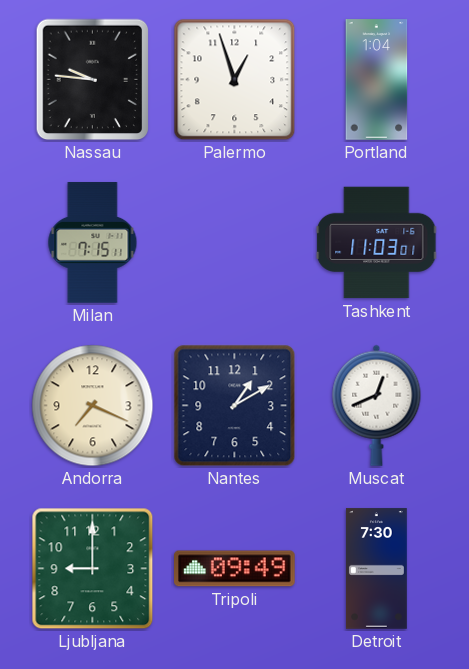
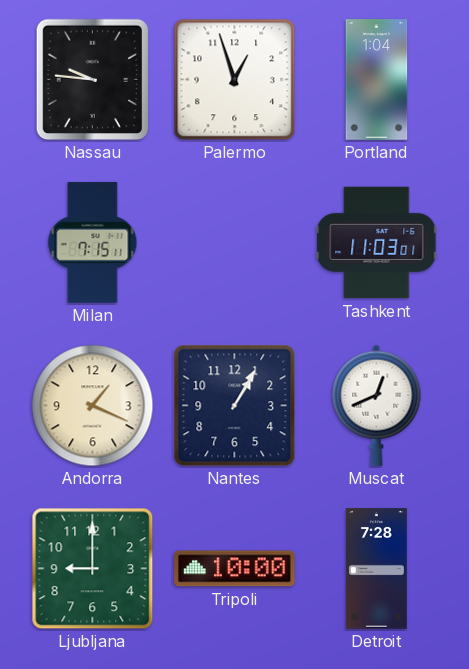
Andorra: 7:19 -> 1:19
Nantes: 1:10 -> 1:05
Tripoli: 09:49 -> 10:00
Detroit: 7:30 -> 7:28
